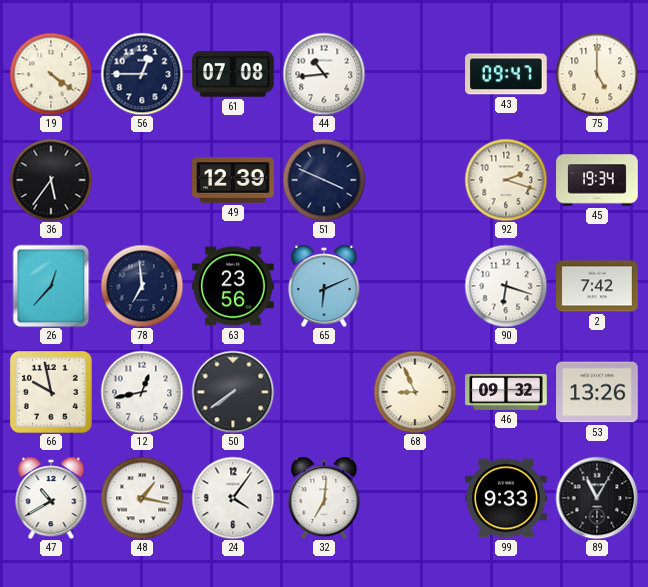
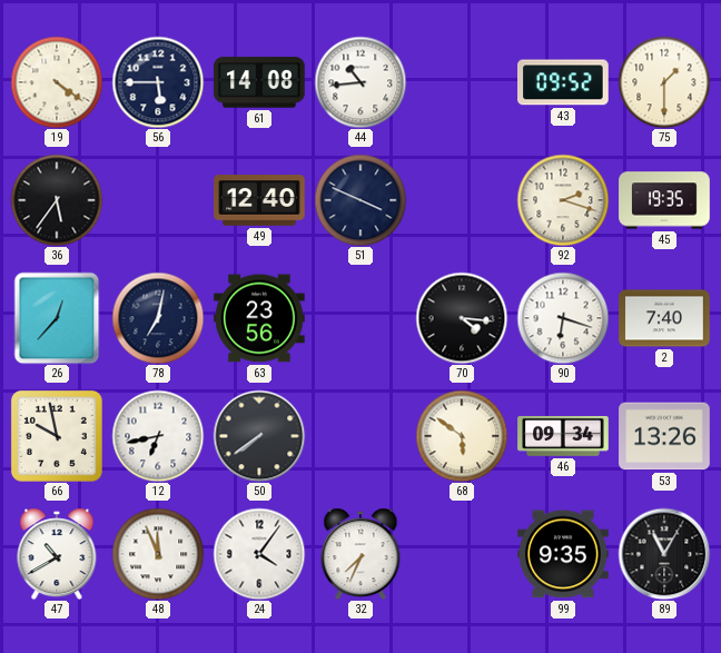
56: 12:45 -> 5:45
61: 07:08 -> 14:08
43: 09:47 -> 09:52
75: 5:00 -> 1:30
49: 12:39 -> 12:40
45: 19:34 -> 19:35
78: 6:59 -> 7:02
65: 6:11 -> none
70: none -> 4:16
2: 7:42 -> 7:40
12: 12:43 -> 6:43
68: 8:56 -> 5:51
46: 09:32 -> 09:34
48: 1:17 -> 11:56
32: 7:01 -> 7:34
99: 9:33 -> 9:35
